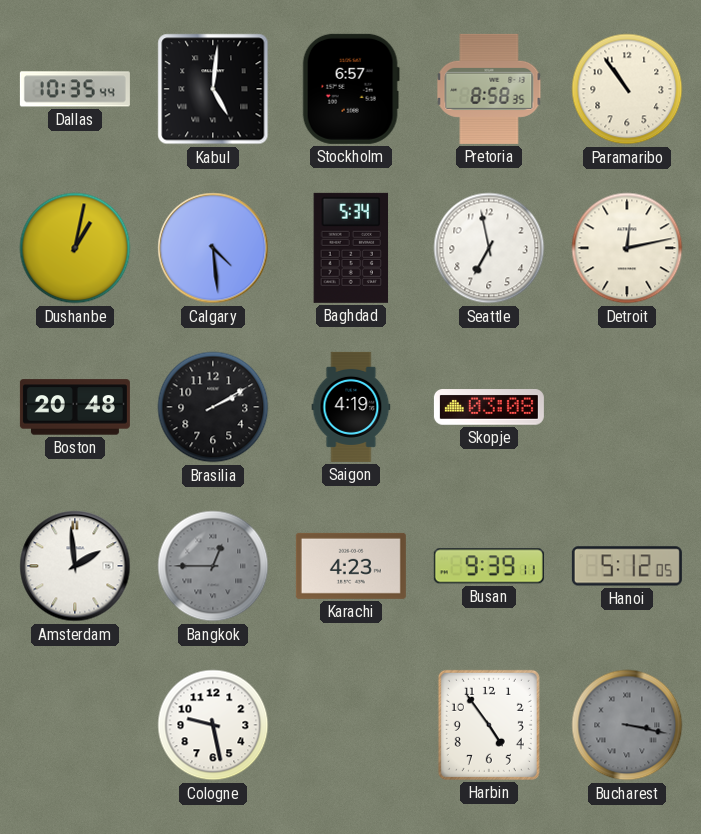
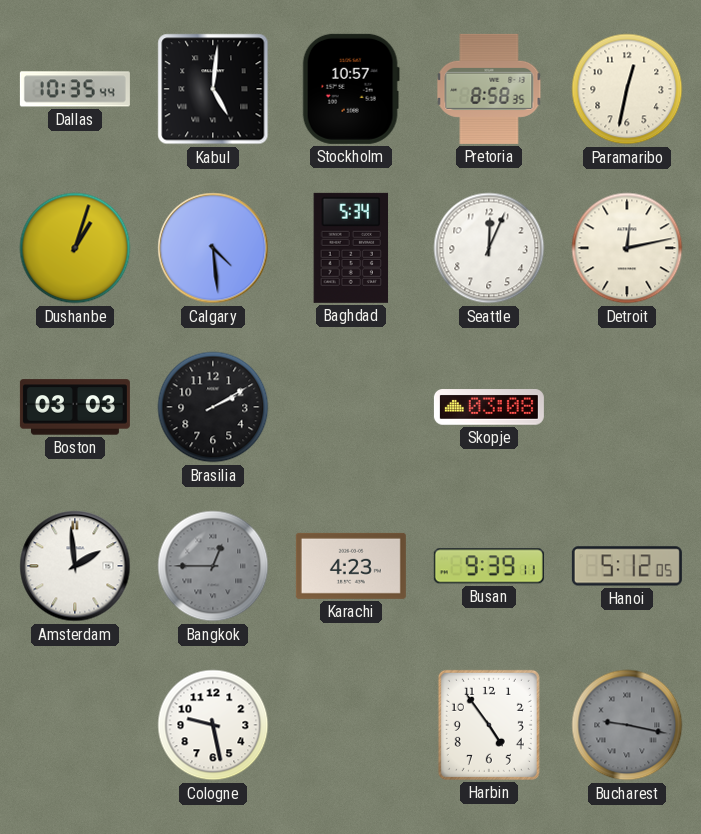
Stockholm: 6:57 -> 10:57
Paramaribo: 10:54 -> 12:32
Dushanbe: 1:02 -> 1:03
Seattle: 6:58 -> 12:04
Boston: 20:48 -> 03:03
Saigon: 4:19 -> none
Bucharest: 3:17 -> 9:17
